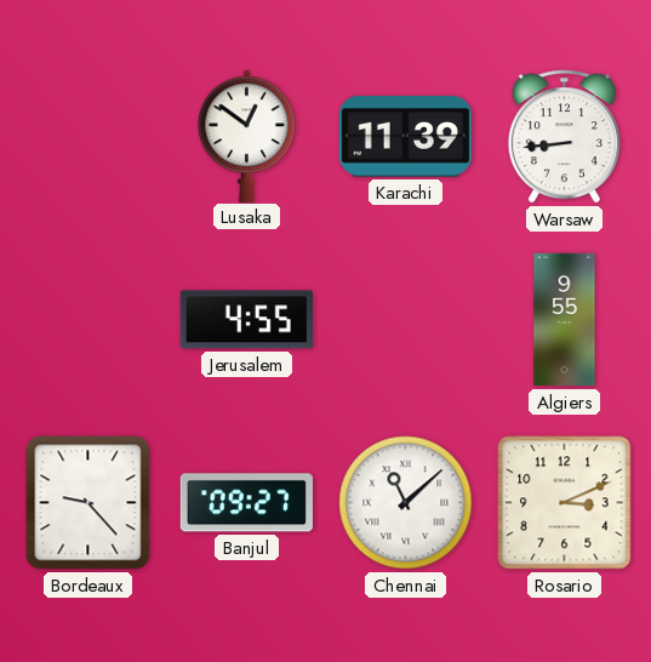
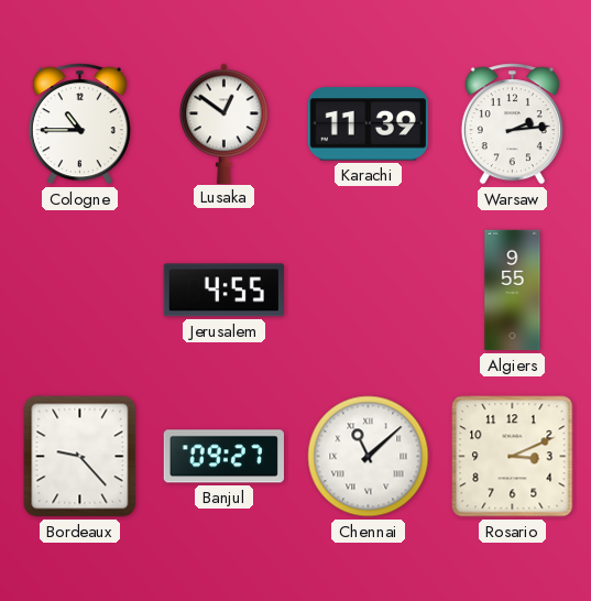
Cologne: none -> 10:45
Warsaw: 8:44 -> 2:14
